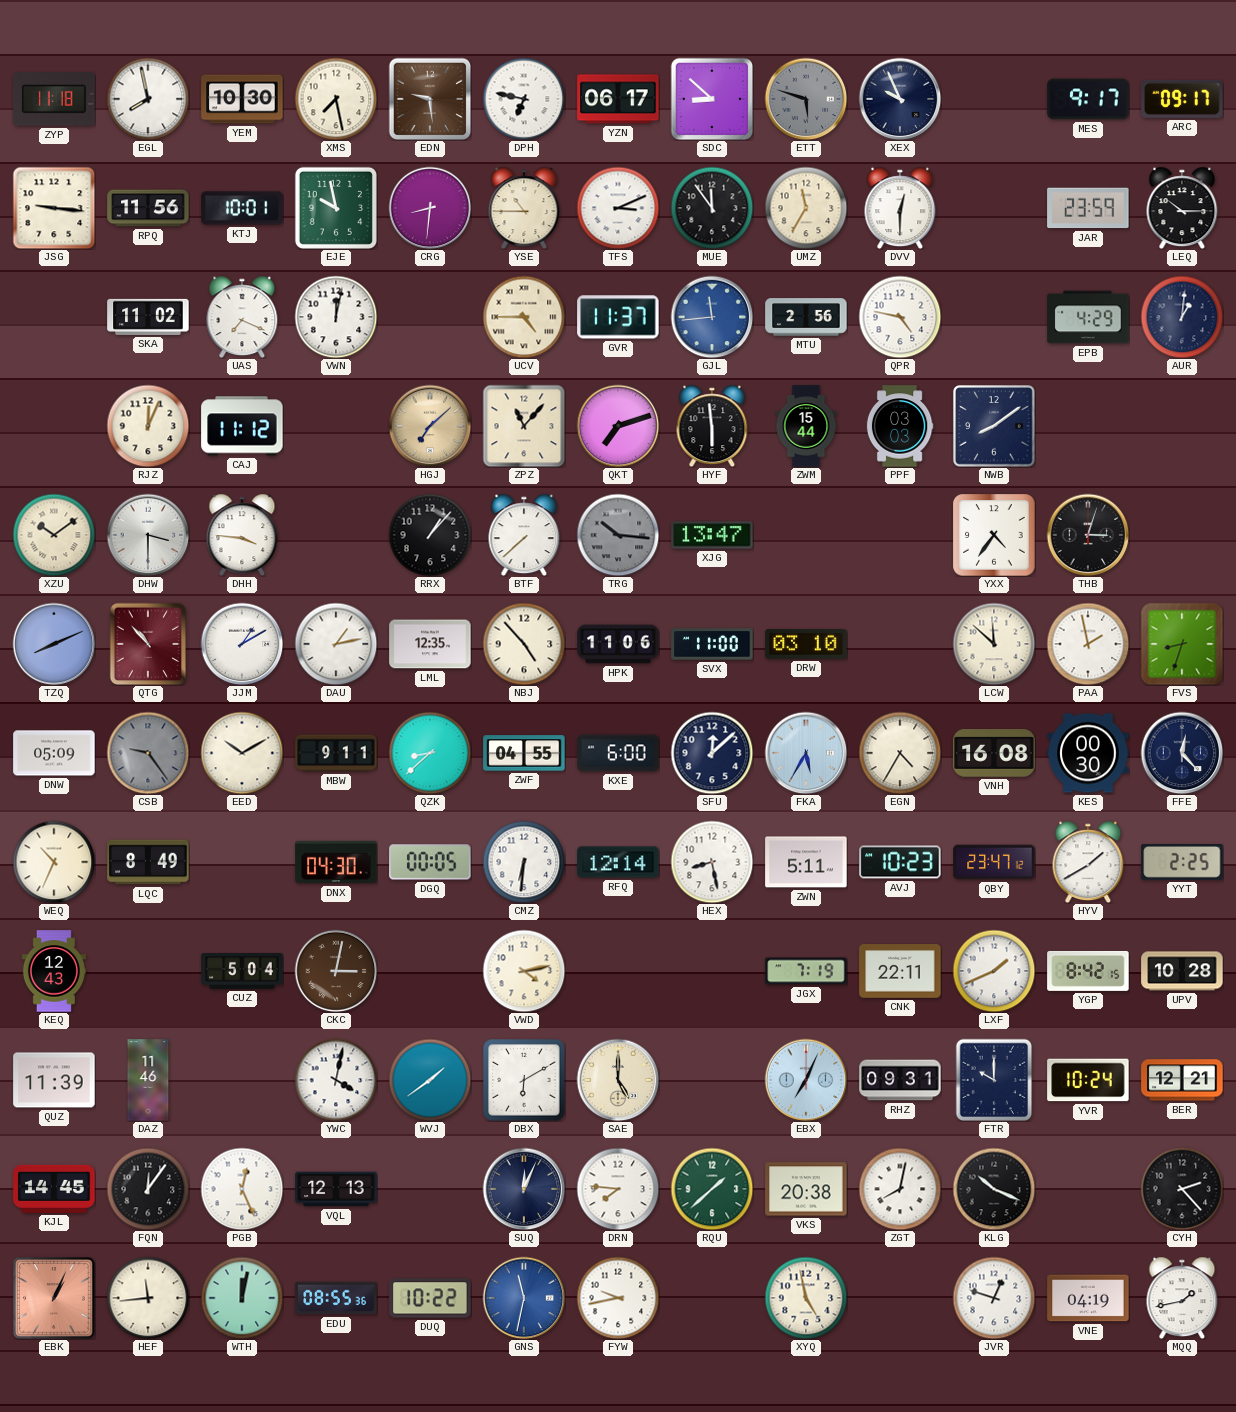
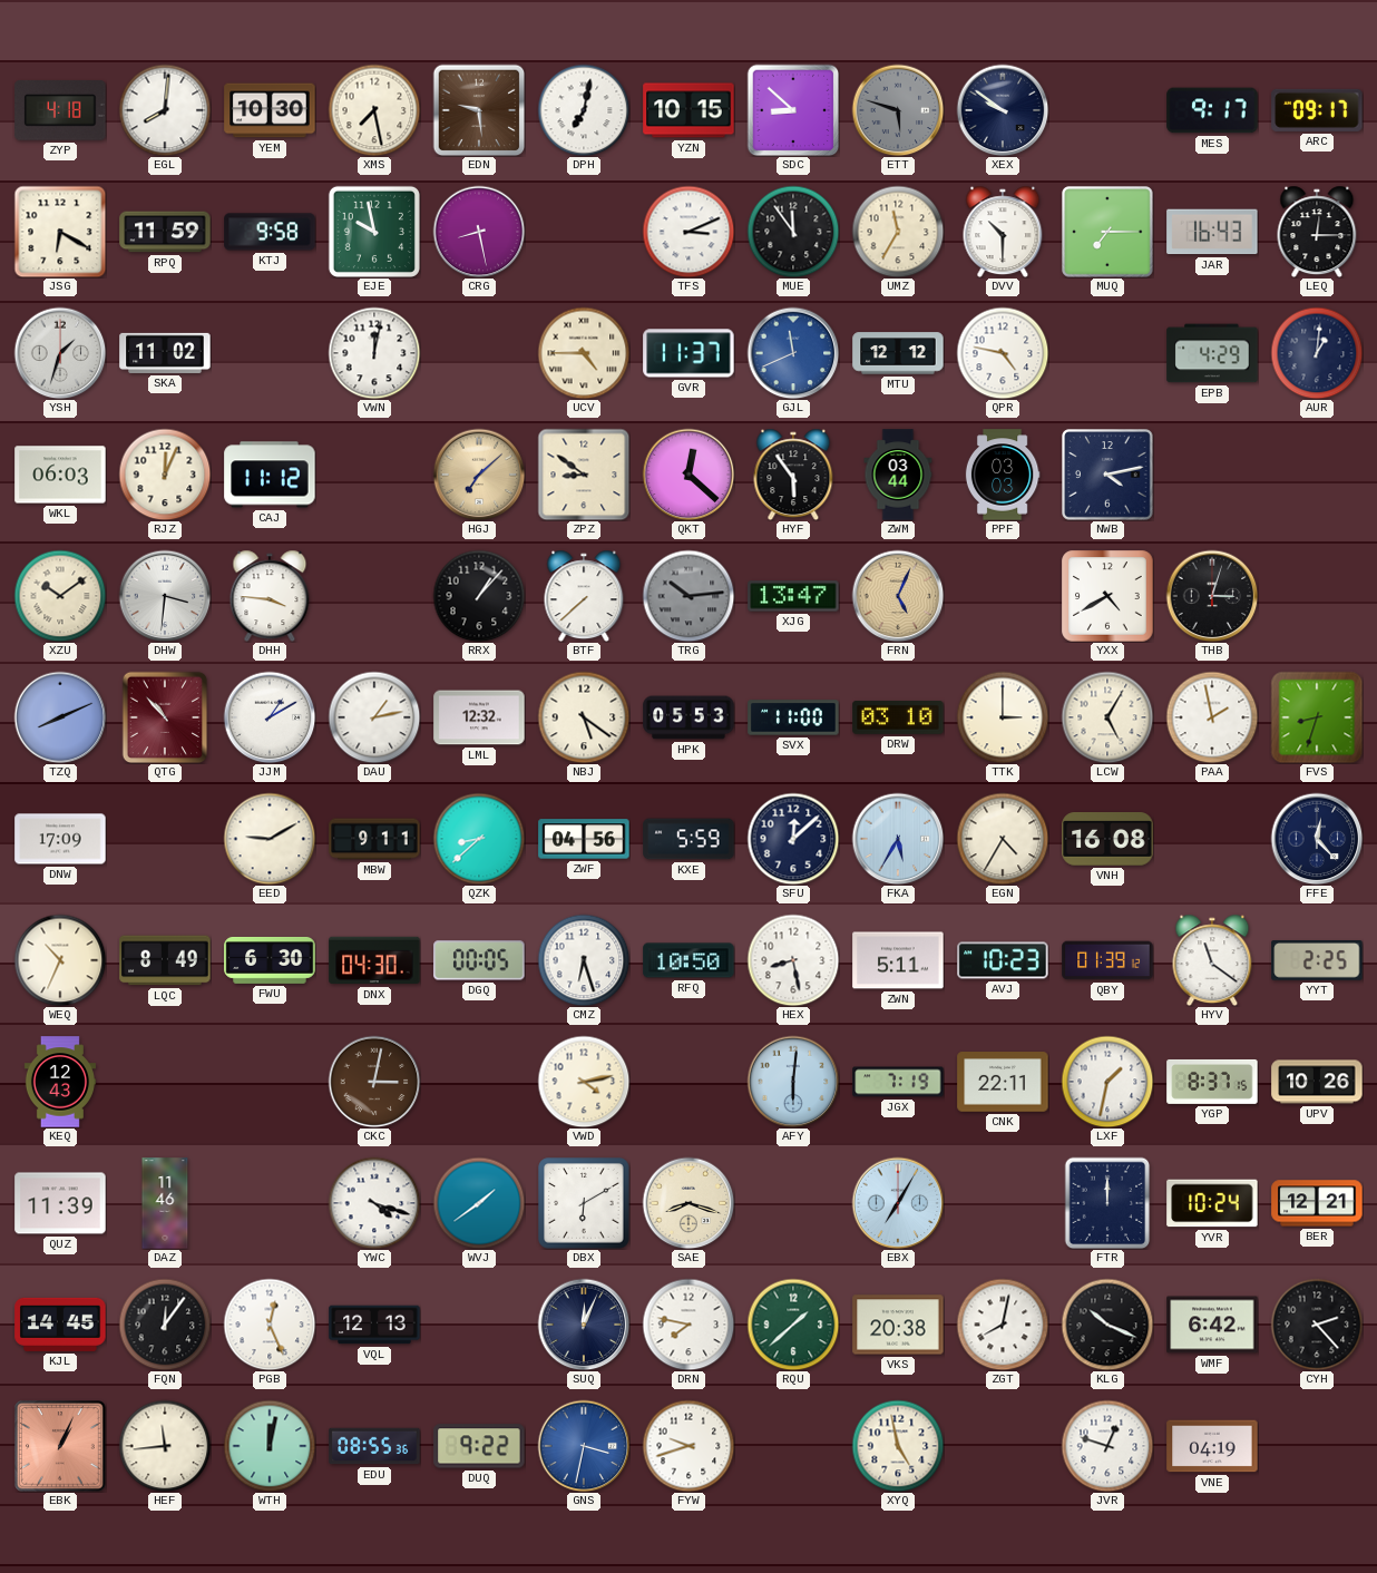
ZYP: 11:18 -> 4:18
EGL: 7:58 -> 8:01
DPH: 6:47 -> 7:02
YZN: 06:17 -> 10:15
XEX: 9:56 -> 9:51
JSG: 9:16 -> 6:20
RPQ: 11:56 -> 11:59
KTJ: 10:01 -> 9:58
CRG: 8:31 -> 8:28
YSE: 10:45 -> none
DVV: 12:30 -> 10:30
MUQ: none -> 7:15
JAR: 23:59 -> 16:43
LEQ: 10:15 -> 12:15
YSH: none -> 1:33
UAS: 7:19 -> none
GJL: 11:44 -> 11:41
MTU: 2:56 -> 12:12
WKL: none -> 06:03
ZPZ: 11:07 -> 8:51
QKT: 7:12 -> 12:22
HYF: 5:59 -> 5:54
ZWM: 15:44 -> 03:44
NWB: 8:09 -> 4:13
DHW: 3:30 -> 3:31
TRG: 10:16 -> 10:14
FRN: none -> 5:04
YXX: 4:36 -> 4:40
LML: 12:35 -> 12:32
NBJ: 4:53 -> 5:21
HPK: 11:06 -> 05:53
TTK: none -> 3:00
LCW: 11:52 -> 5:05
DNW: 05:09 -> 17:09
CSB: 9:24 -> none
EED: 10:10 -> 9:10
ZWF: 04:55 -> 04:56
KXE: 6:00 -> 5:59
KES: 00:30 -> none
FWU: none -> 6:30
CMZ: 6:31 -> 6:27
RFQ: 12:14 -> 10:50
QBY: 23:47 -> 01:39
HYV: 1:40 -> 11:21
CUZ: 5:04 -> none
AFY: none -> 6:01
LXF: 1:41 -> 1:32
YGP: 8:42 -> 8:37
UPV: 10:28 -> 10:26
YWC: 4:02 -> 4:18
SAE: 5:00 -> 8:18
EBX: 7:04 -> 7:05
RHZ: 09:31 -> none
FTR: 10:00 -> 12:00
DRN: 7:46 -> 7:47
WMF: none -> 6:42
DUQ: 10:22 -> 9:22
GNS: 11:32 -> 3:32
FYW: 9:43 -> 9:42
MQQ: 1:43 -> none
